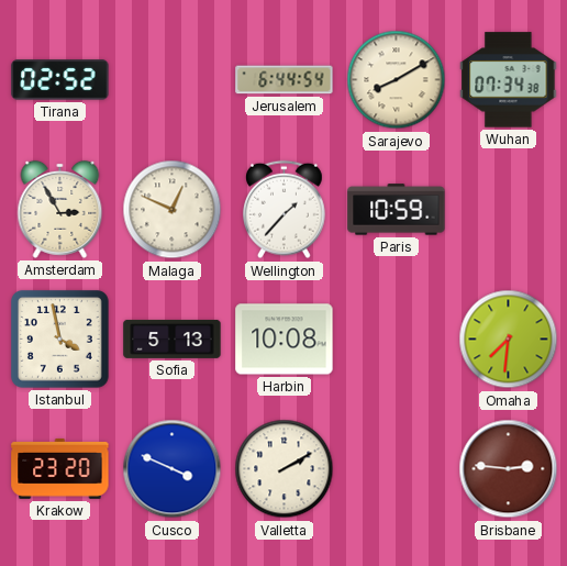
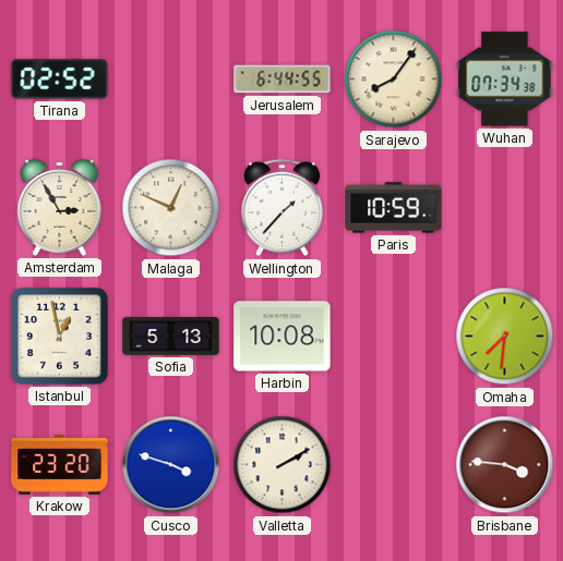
Jerusalem: 6:44:54 -> 6:44:55
Sarajevo: 8:10 -> 8:06
Istanbul: 3:58 -> 12:58
Cusco: 3:49 -> 3:48
Brisbane: 2:46 -> 3:46
